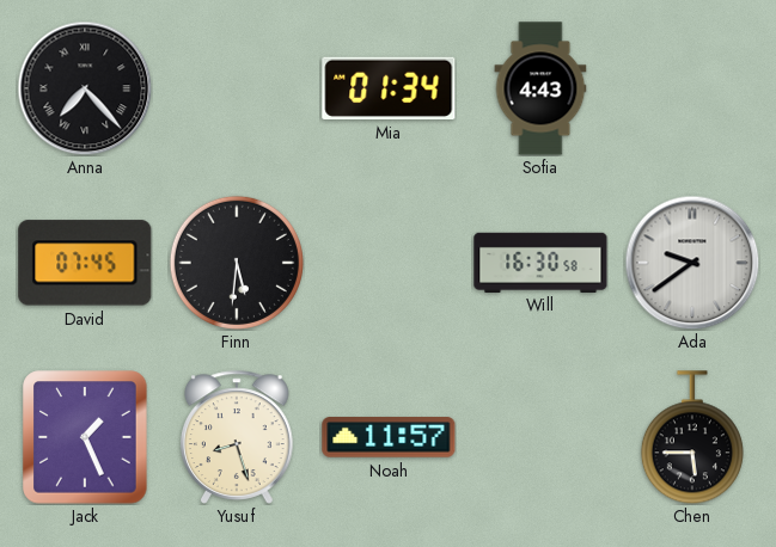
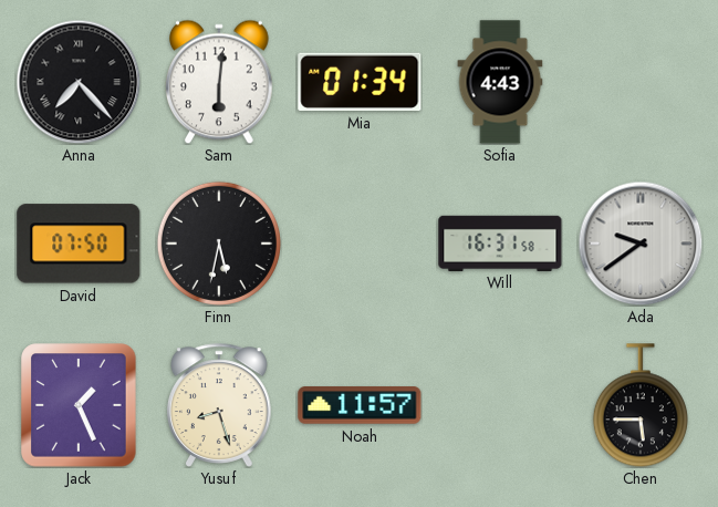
Sam: none -> 6:01
David: 07:45 -> 07:50
Finn: 5:31 -> 5:32
Will: 16:30 -> 16:31
